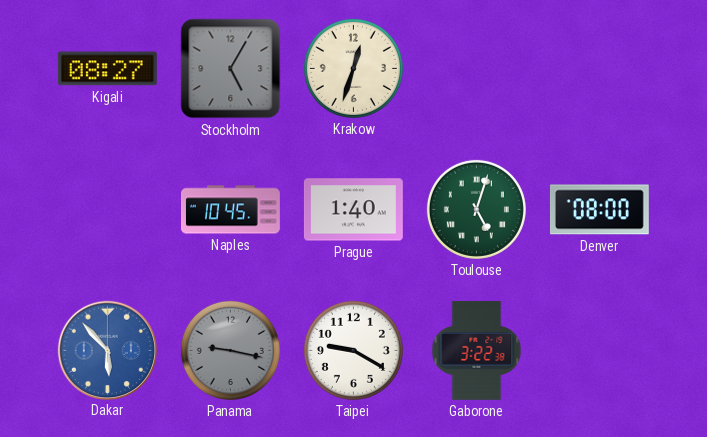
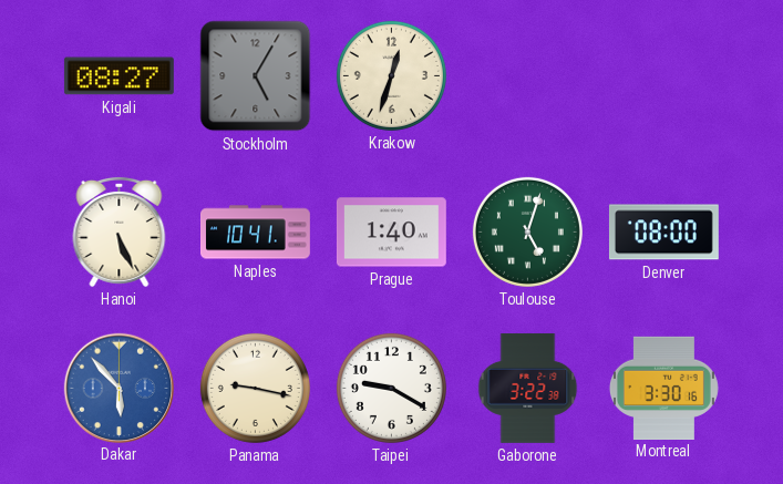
Hanoi: none -> 5:26
Naples: 10:45 -> 10:41
Panama dial: grey -> cream
Montreal: none -> 3:30
